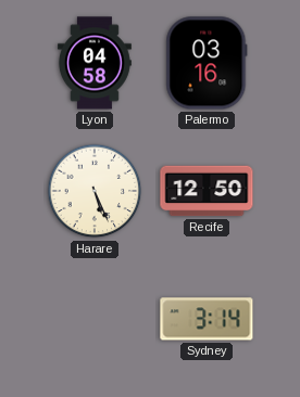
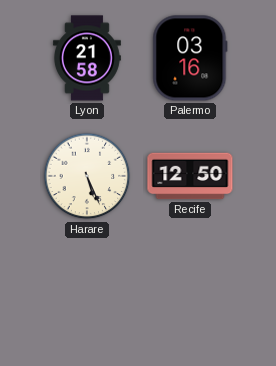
Lyon: 04:58 -> 21:58
Sydney: 3:14 -> none
